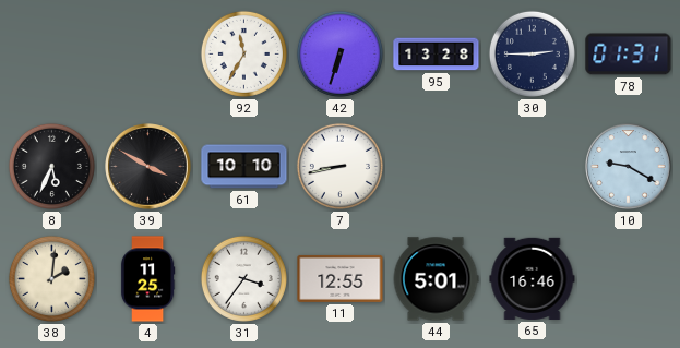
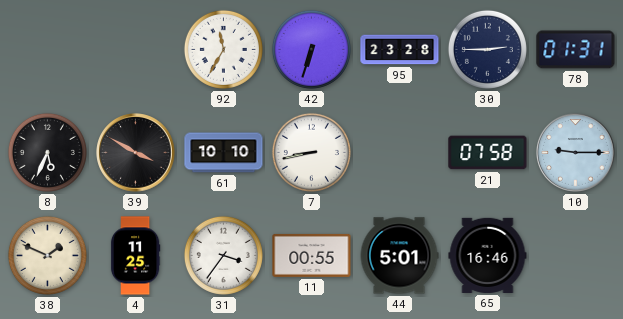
95: 13:28 -> 23:28
21: none -> 07:58
10: 9:20 -> 9:15
38: 2:01 -> 1:49
11: 12:55 -> 00:55
